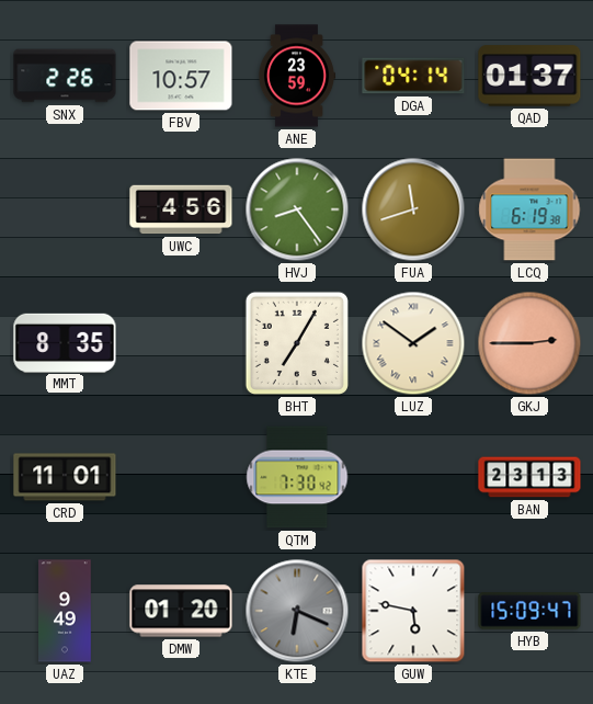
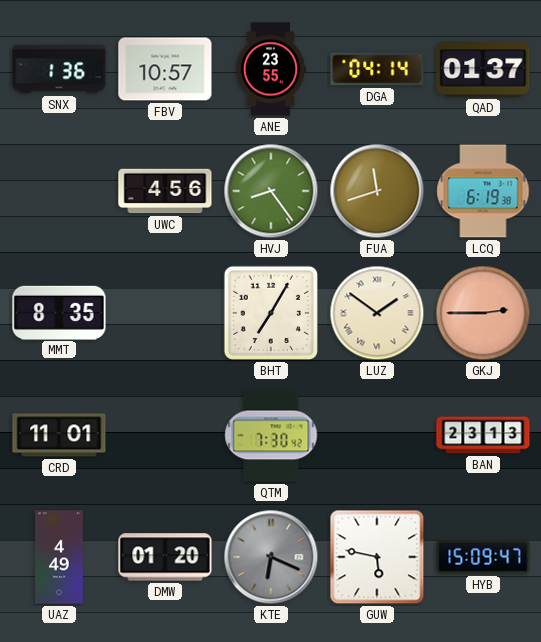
SNX: 2:26 -> 1:36
ANE: 23:59 -> 23:55
UAZ: 9:49 -> 4:49
